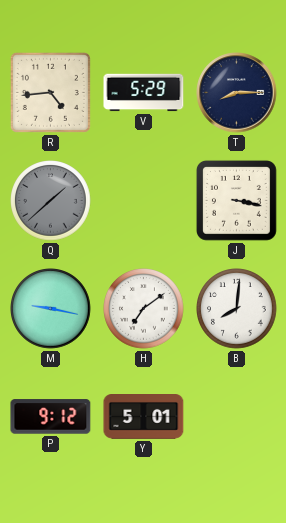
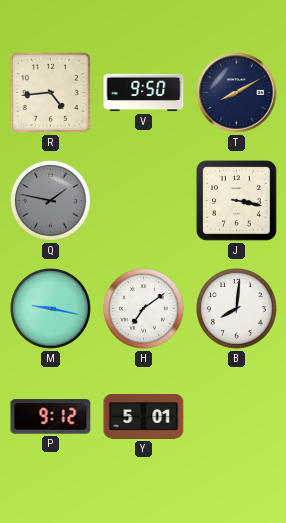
V: 5:29 -> 9:50
T: 8:15 -> 8:10
Q: 1:38 -> 1:47
